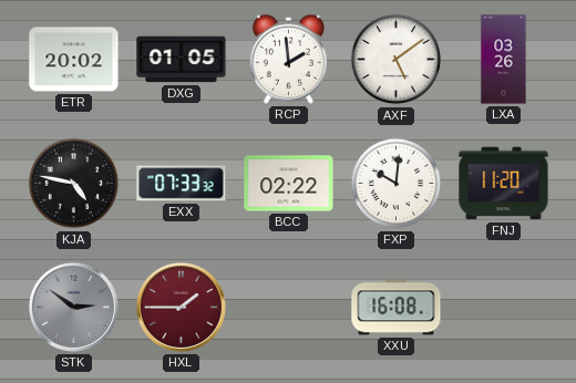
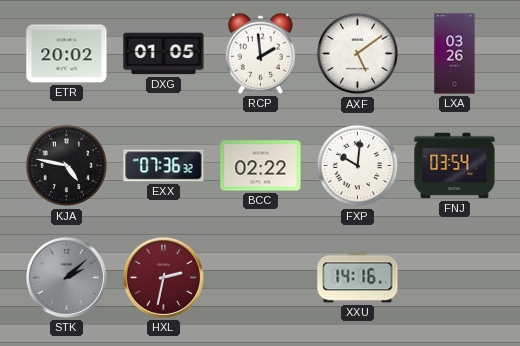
EXX: 07:33 -> 07:36
FNJ: 11:20 -> 03:54
STK: 2:51 -> 2:08
HXL: 1:45 -> 2:32
XXU: 16:08 -> 14:16
